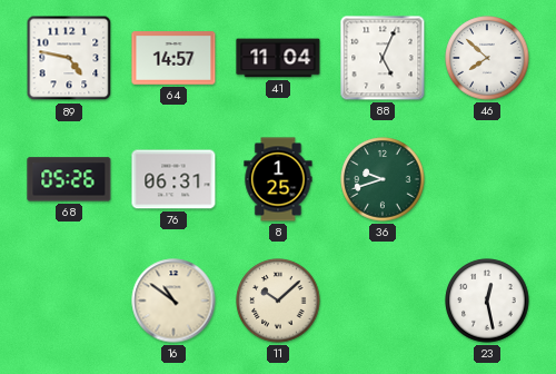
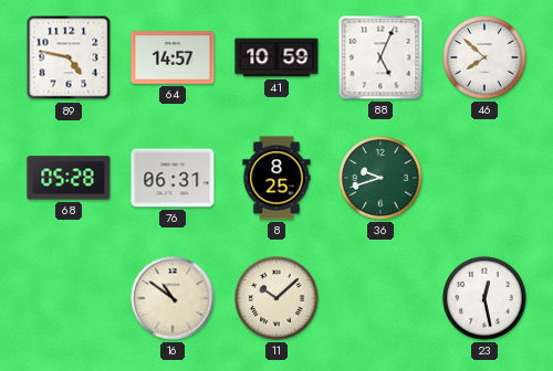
41: 11:04 -> 10:59
68: 05:26 -> 05:28
8: 1:25 -> 8:25
